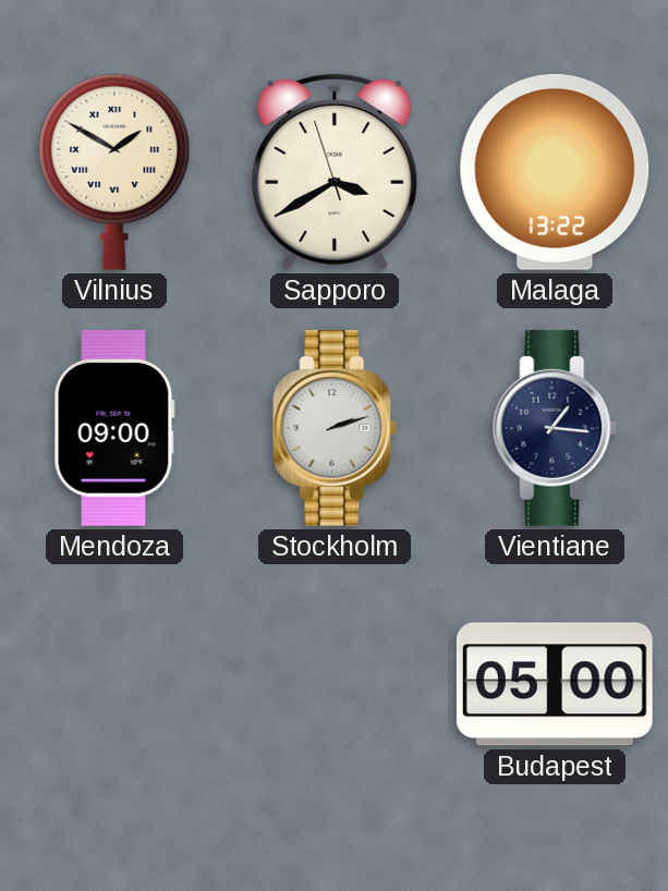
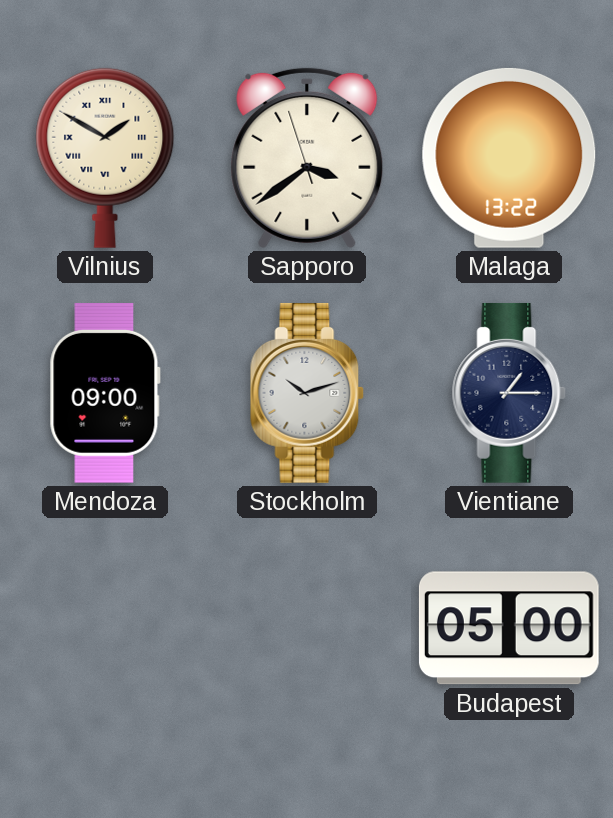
Sapporo: 3:39 -> 3:38
Stockholm: 2:12 -> 10:12
Vientiane: 1:16 -> 1:15
